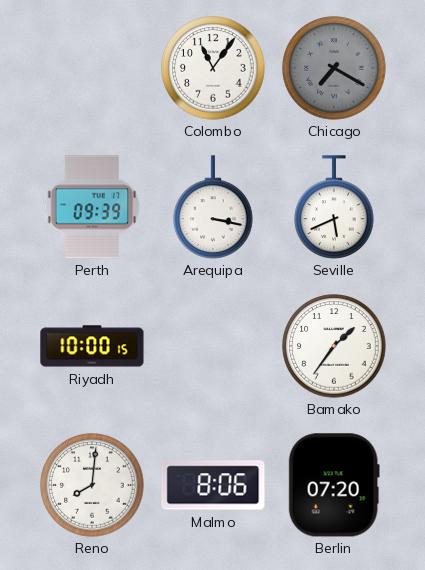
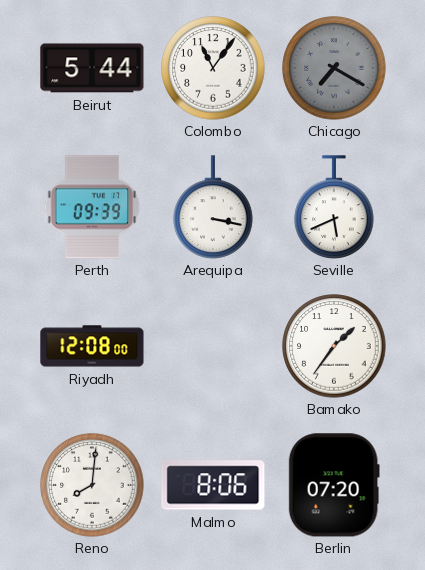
Beirut: none -> 5:44
Riyadh: 10:00 -> 12:08
